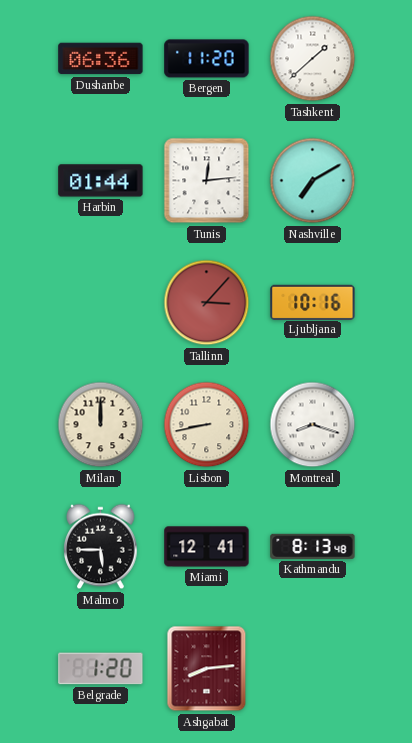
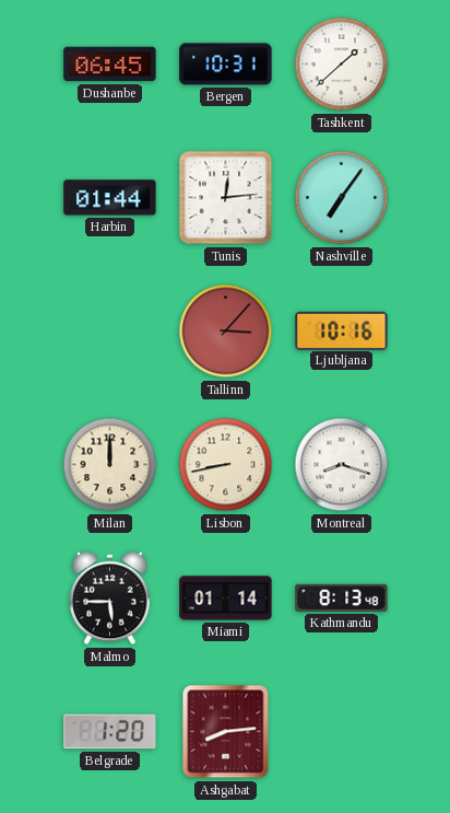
Dushanbe: 06:36 -> 06:45
Bergen: 11:20 -> 10:31
Nashville: 7:10 -> 7:06
Miami: 12:41 -> 01:14
